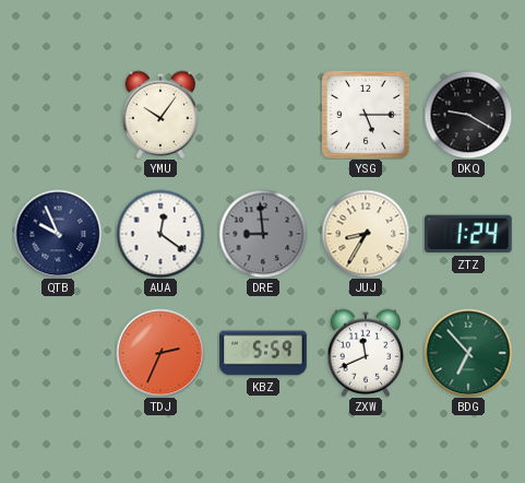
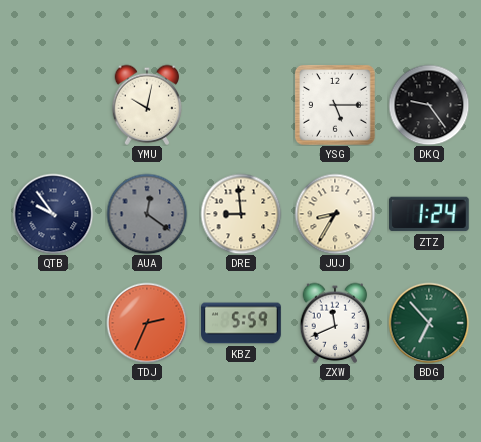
YMU: 10:06 -> 10:02
DKQ: 9:20 -> 9:24
QTB: 9:56 -> 9:54
AUA dial: white -> grey
DRE dial: grey -> cream
